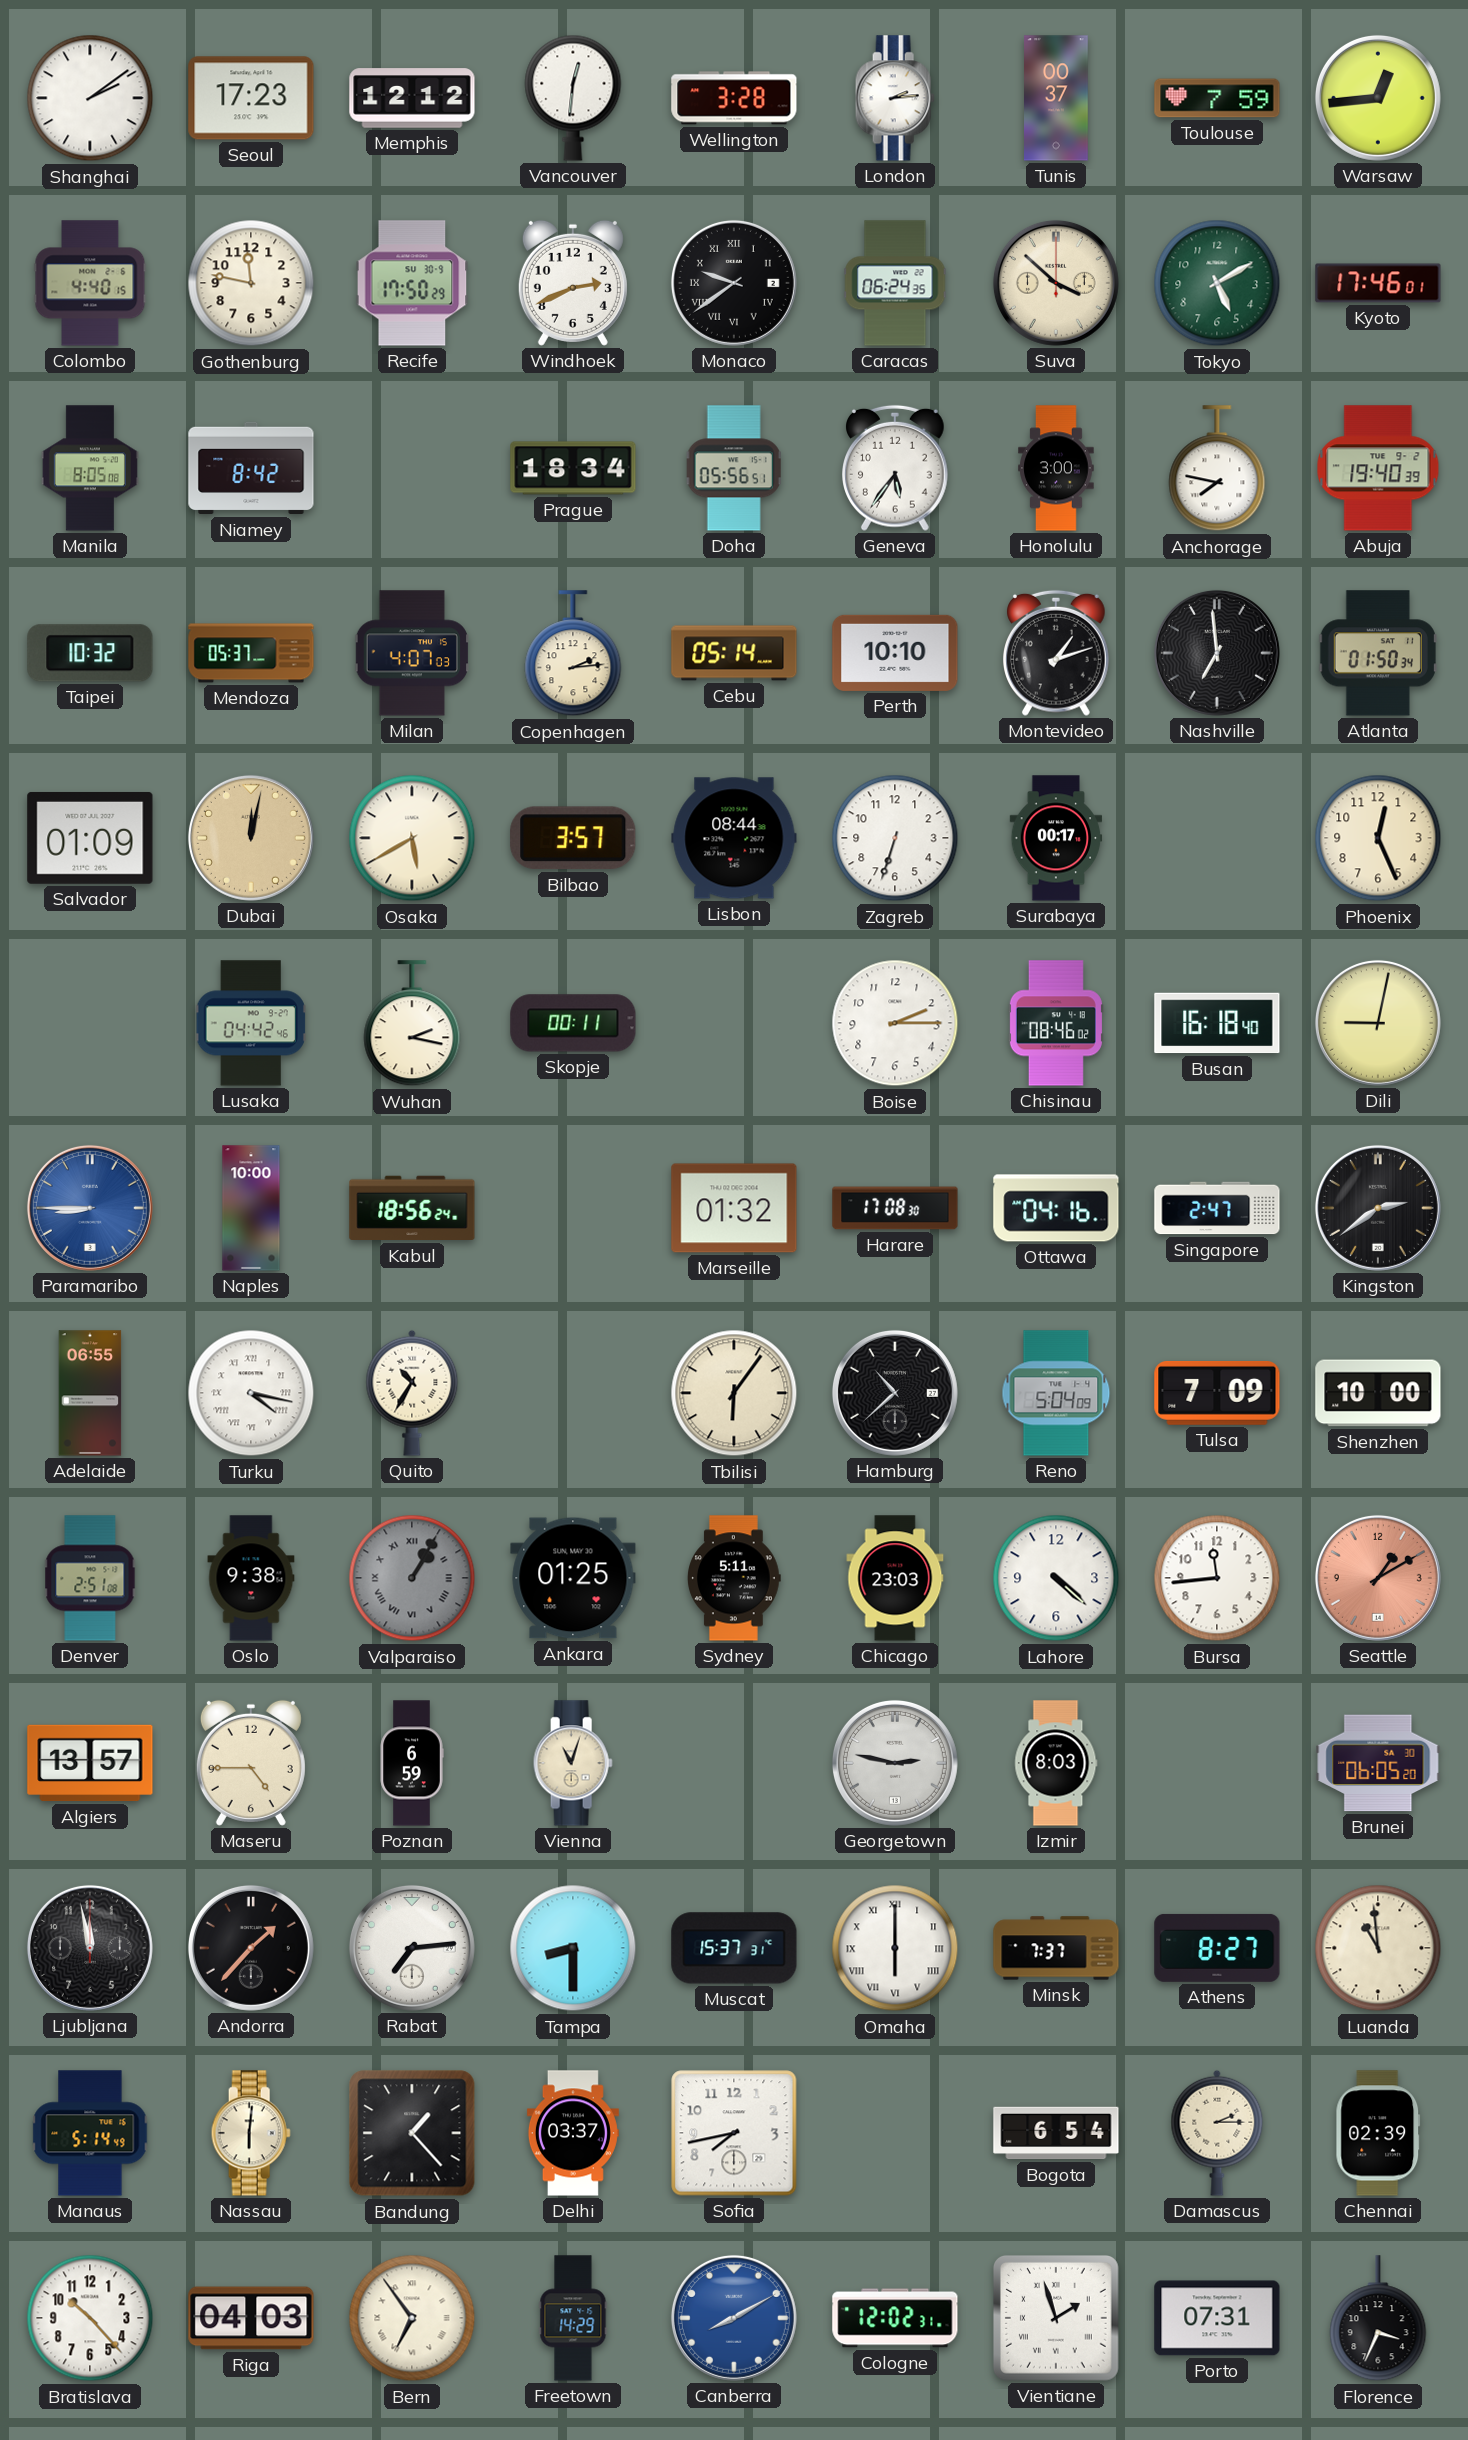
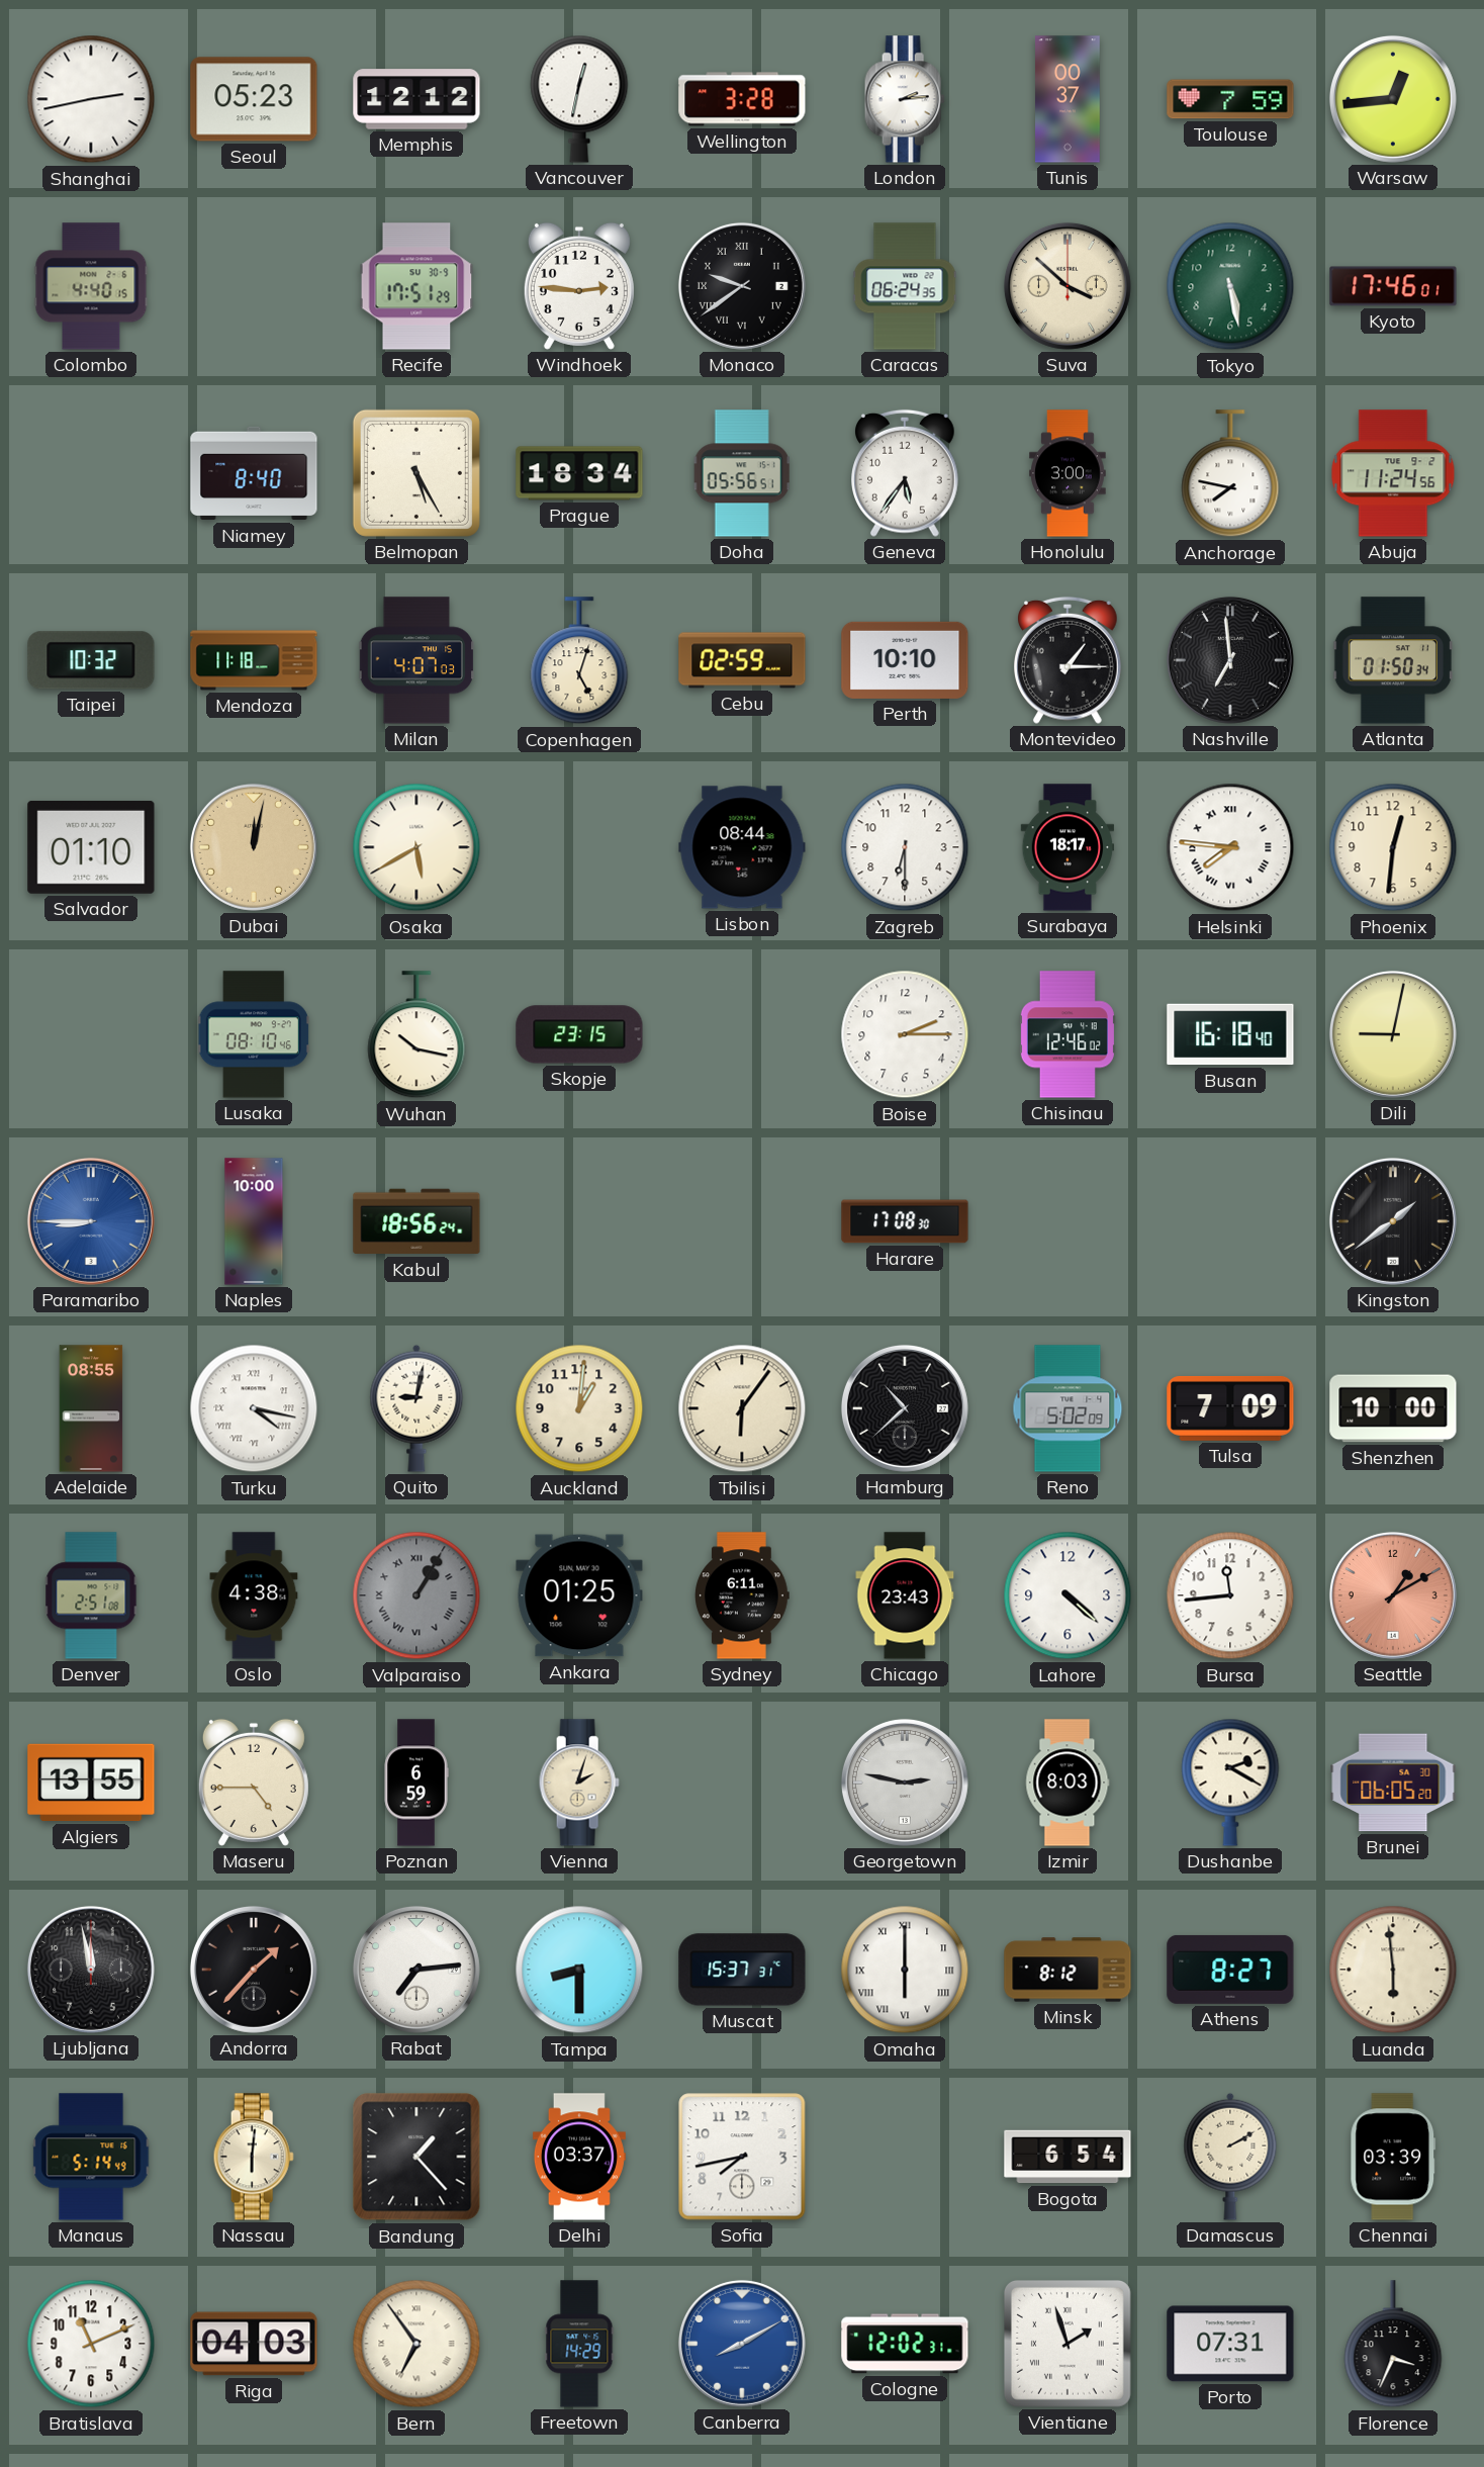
Shanghai: 2:09 -> 2:43
Seoul: 17:23 -> 05:23
Vancouver: 12:31 -> 12:32
Gothenburg: 11:47 -> none
Recife: 17:50 -> 17:51
Windhoek: 2:41 -> 2:46
Tokyo: 5:10 -> 5:28
Manila: 8:05 -> none
Niamey: 8:42 -> 8:40
Belmopan: none -> 5:25
Abuja: 19:40 -> 11:24
Mendoza: 05:37 -> 11:18
Copenhagen: 2:14 -> 5:03
Cebu: 05:14 -> 02:59
Montevideo: 1:12 -> 1:15
Salvador: 01:09 -> 01:10
Bilbao: 3:57 -> none
Zagreb: 6:33 -> 6:30
Surabaya: 00:17 -> 18:17
Helsinki: none -> 7:46
Phoenix: 12:26 -> 12:31
Lusaka: 04:42 -> 08:10
Wuhan: 2:17 -> 10:17
Skopje: 00:11 -> 23:15
Chisinau: 08:46 -> 12:46
Marseille: 01:32 -> none
Ottawa: 04:16 -> none
Singapore: 2:47 -> none
Kingston: 2:39 -> 1:39
Adelaide: 06:55 -> 08:55
Quito: 10:35 -> 9:02
Auckland: none -> 1:01
Reno: 5:04 -> 5:02
Oslo: 9:38 -> 4:38
Sydney: 5:11 -> 6:11
Chicago: 23:03 -> 23:43
Algiers: 13:57 -> 13:55
Vienna: 11:03 -> 2:03
Dushanbe: none -> 2:20
Minsk: 7:37 -> 8:12
Luanda: 10:59 -> 5:59
Damascus: 2:15 -> 2:10
Chennai: 02:39 -> 03:39
Bratislava: 10:23 -> 11:11
